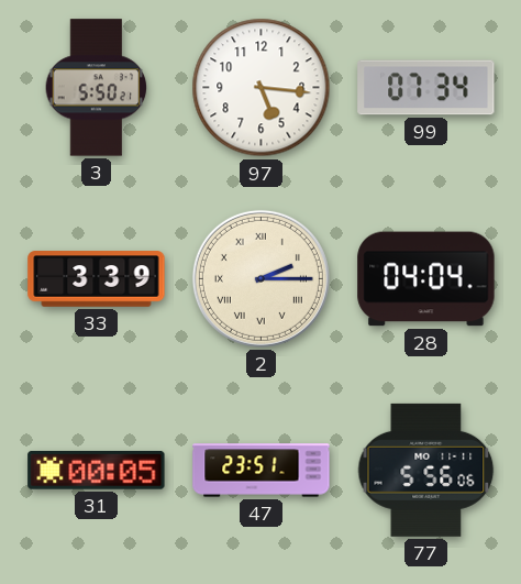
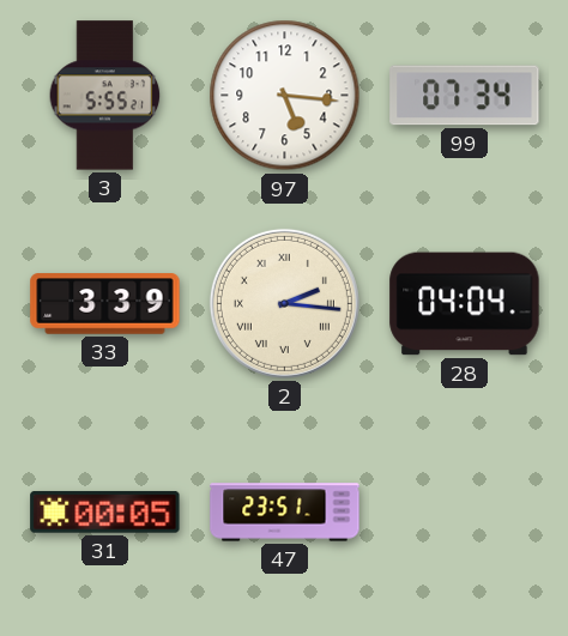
3: 5:50 -> 5:55
2: 2:15 -> 2:16
77: 5:56 -> none
